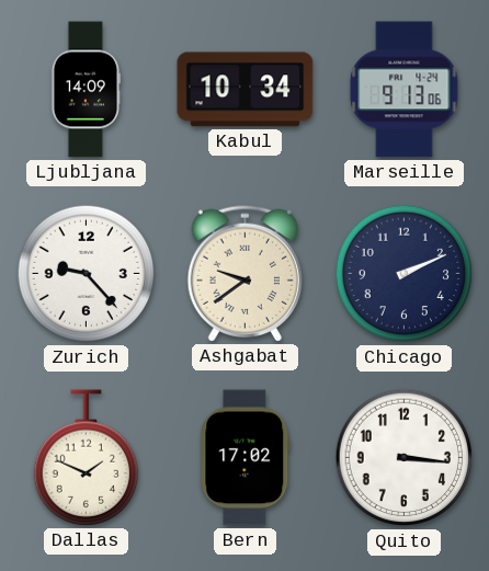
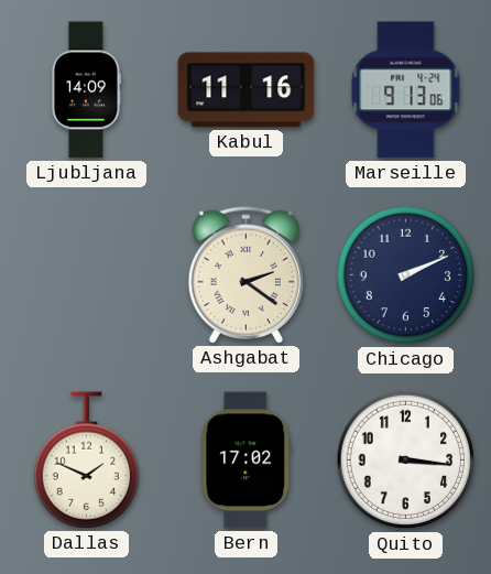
Kabul: 10:34 -> 11:16
Zurich: 9:23 -> none
Ashgabat: 9:39 -> 2:21
